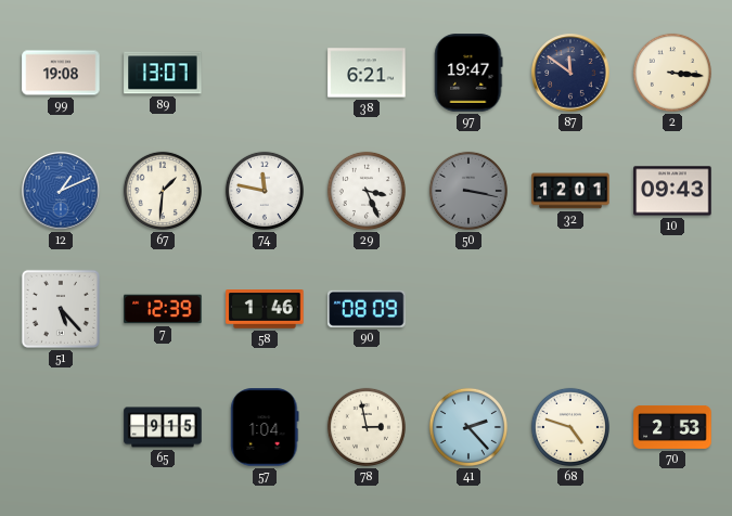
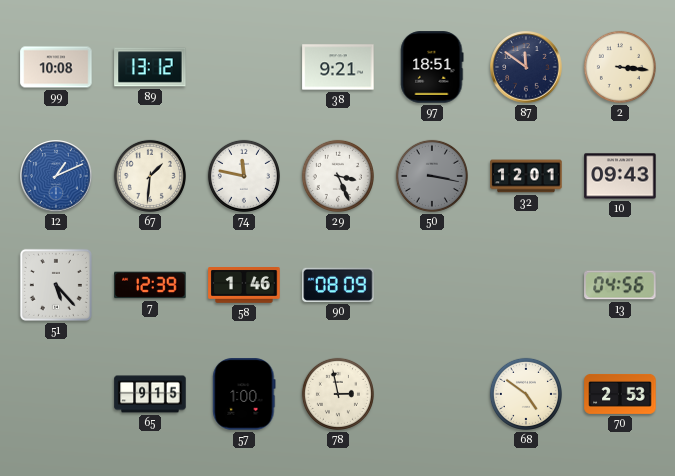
99: 19:08 -> 10:08
89: 13:07 -> 13:12
38: 6:21 -> 9:21
97: 19:47 -> 18:51
13: none -> 04:56
57: 1:04 -> 1:00
41: 2:23 -> none
68: 4:48 -> 4:51
